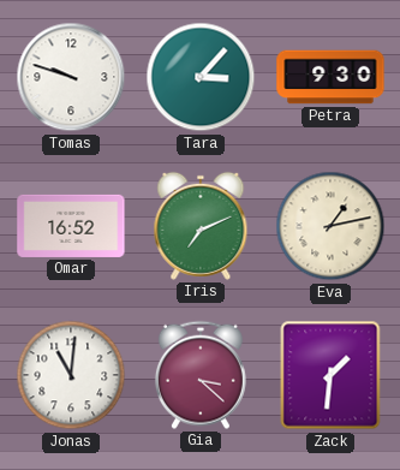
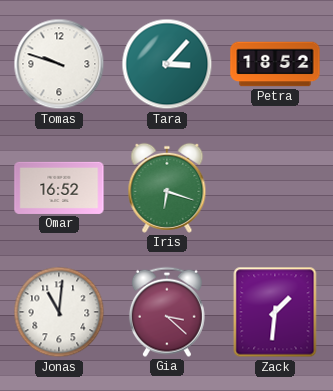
Petra: 9:30 -> 18:52
Iris: 7:11 -> 6:18
Eva: 1:13 -> none
